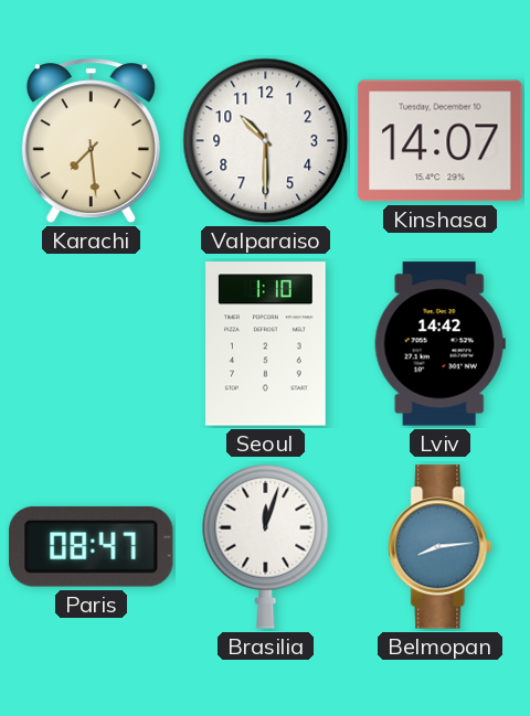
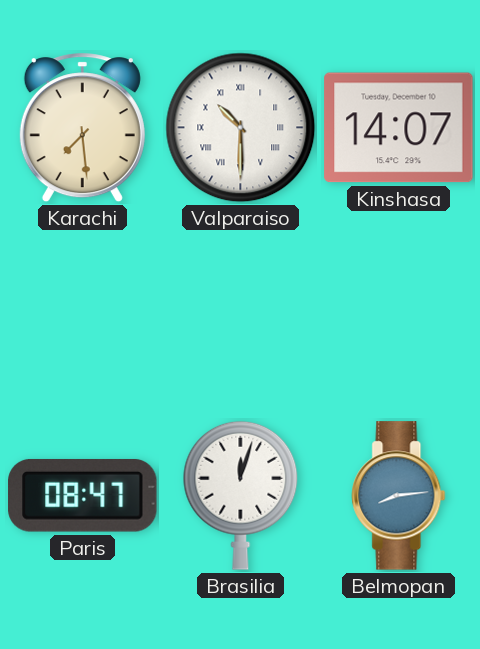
Valparaiso numerals: Arabic -> Roman
Seoul: 1:10 -> none
Lviv: 14:42 -> none
